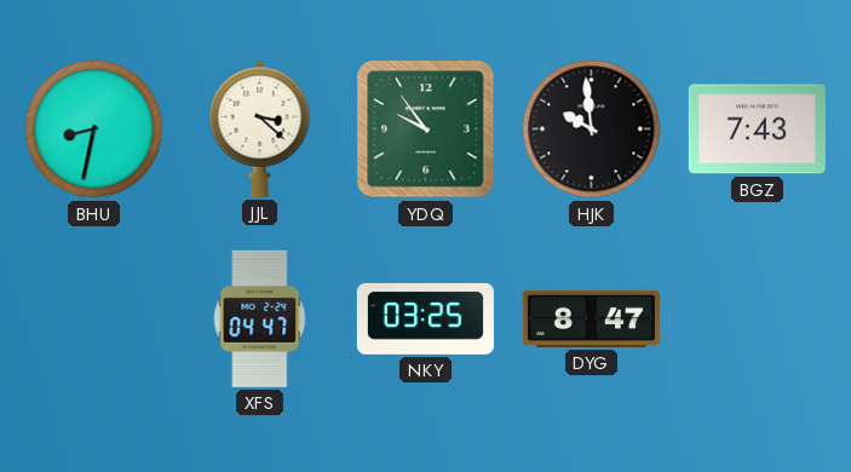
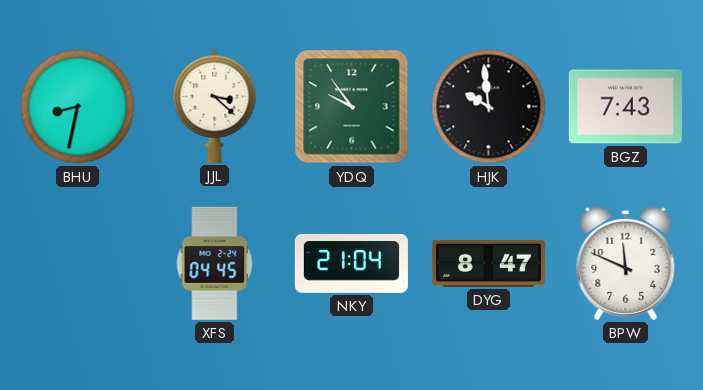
XFS: 04:47 -> 04:45
NKY: 03:25 -> 21:04
BPW: none -> 11:49
